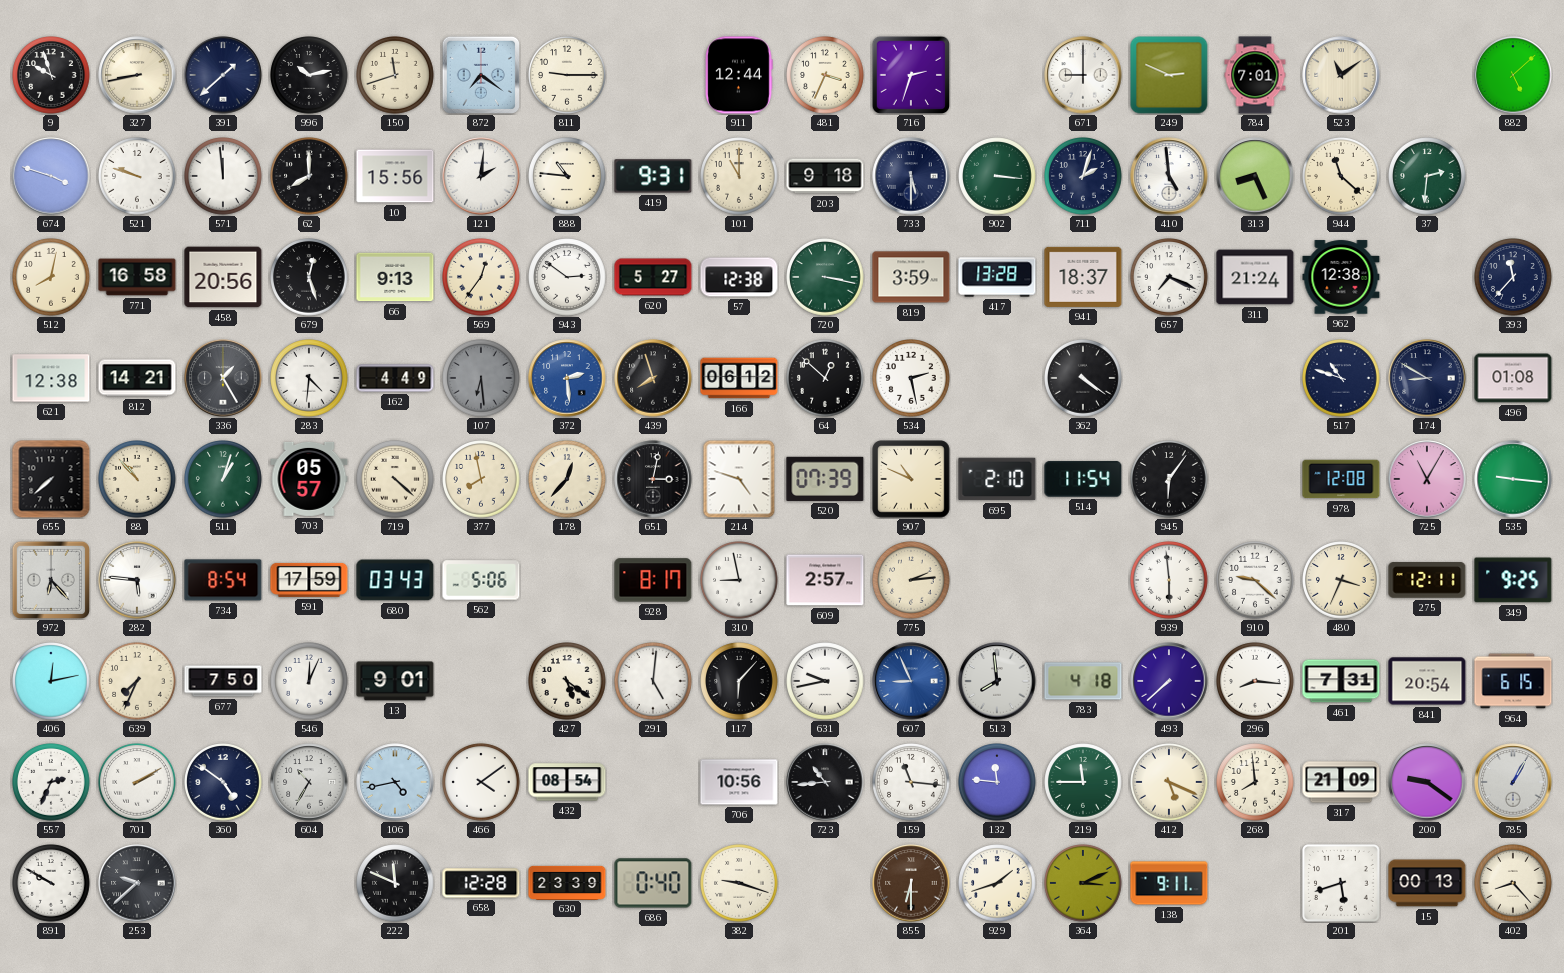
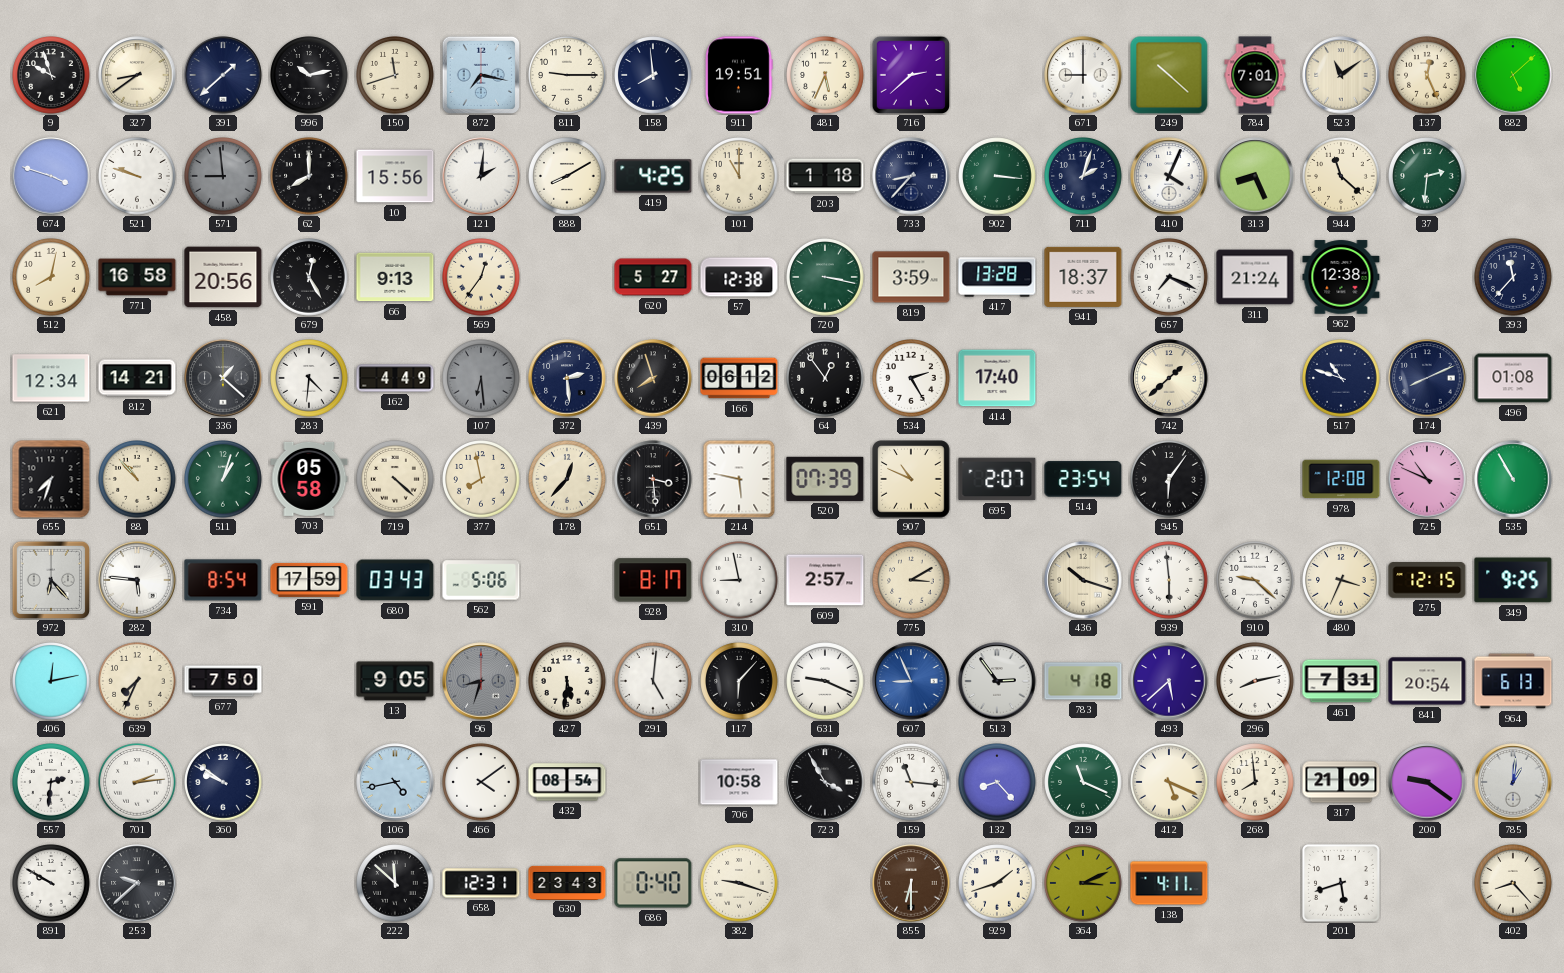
327: 8:43 -> 8:39
872: 7:21 -> 7:17
158: none -> 7:59
911: 12:44 -> 19:51
481: 3:34 -> 5:34
716: 2:33 -> 2:38
249: 2:49 -> 10:22
137: none -> 12:26
571: 11:59 -> 8:59
571 dial: white -> grey
888: 10:46 -> 8:10
419: 9:31 -> 4:25
203: 9:18 -> 1:18
733: 5:30 -> 8:37
410: 4:59 -> 4:04
679: 12:27 -> 12:25
943: 2:51 -> none
621: 12:38 -> 12:34
336: 1:25 -> 1:22
372 dial: blue -> navy
64: 12:52 -> 12:54
534: 2:28 -> 2:25
414: none -> 17:40
362: 4:21 -> none
742: none -> 1:38
174: 8:50 -> 8:11
655: 7:38 -> 7:33
703: 05:57 -> 05:58
651: 3:02 -> 3:29
214: 4:48 -> 5:47
695: 2:10 -> 2:07
514: 11:54 -> 23:54
725: 11:05 -> 10:49
535: 9:16 -> 10:55
775: 2:14 -> 3:10
436: none -> 10:18
275: 12:11 -> 12:15
546: 12:04 -> none
13: 9:01 -> 9:05
96: none -> 8:33
427: 5:21 -> 5:31
631: 9:43 -> 9:19
513: 7:59 -> 2:54
493: 7:38 -> 5:38
296: 8:16 -> 8:13
964: 6:15 -> 6:13
557: 2:34 -> 2:31
701: 2:10 -> 2:14
360: 4:51 -> 9:51
604: 10:35 -> none
706: 10:56 -> 10:58
723: 10:44 -> 3:55
132: 11:46 -> 8:23
219: 11:45 -> 11:19
785: 1:05 -> 1:01
222: 11:49 -> 11:52
658: 12:28 -> 12:31
630: 23:39 -> 23:43
138: 9:11 -> 4:11
15: 00:13 -> none
